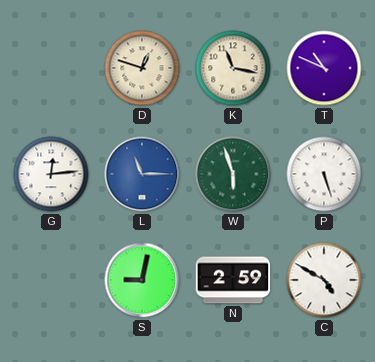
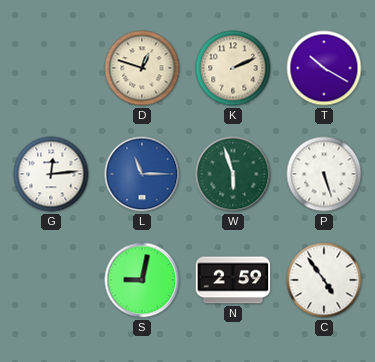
K: 11:17 -> 2:11
T: 10:49 -> 10:20
C: 4:50 -> 4:54
